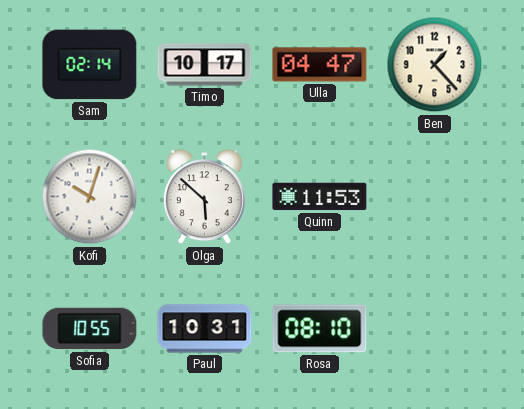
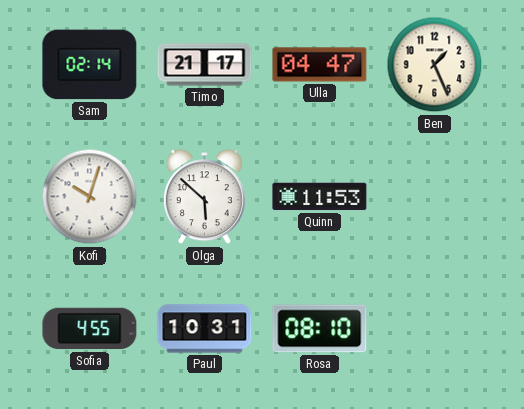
Timo: 10:17 -> 21:17
Ben: 1:23 -> 1:26
Sofia: 10:55 -> 4:55
